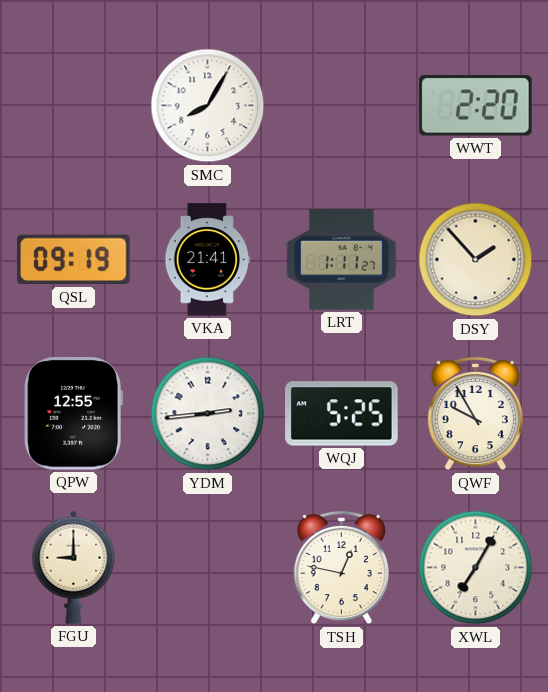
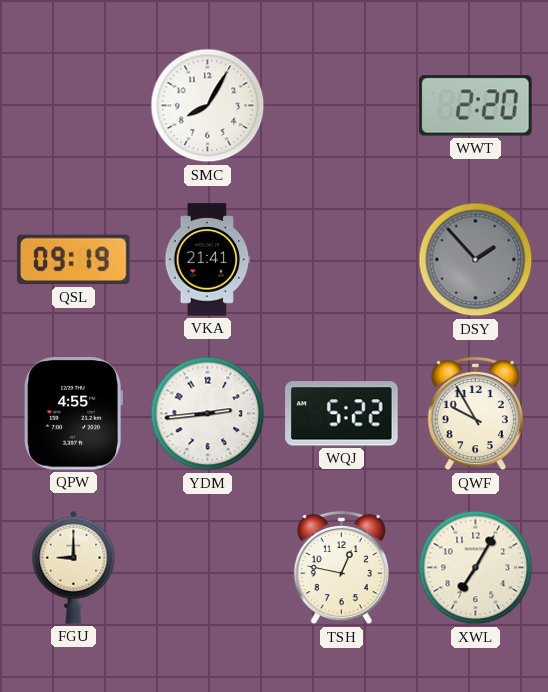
LRT: 1:11 -> none
DSY dial: cream -> grey
QPW: 12:55 -> 4:55
WQJ: 5:25 -> 5:22
